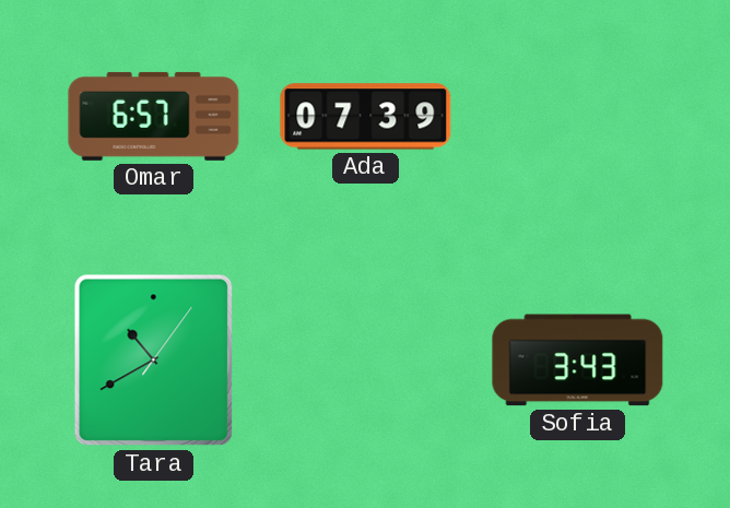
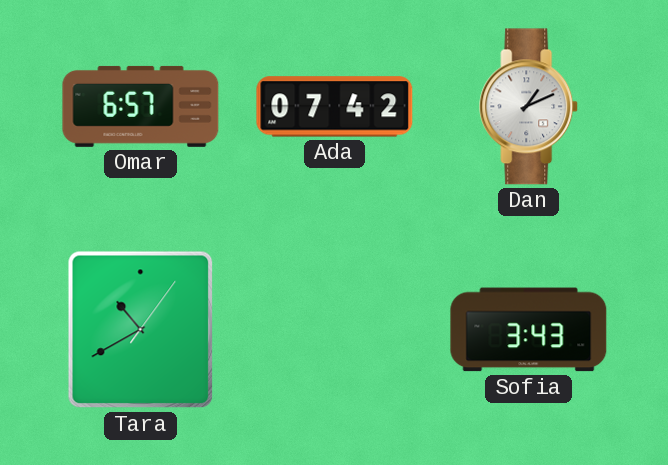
Ada: 07:39 -> 07:42
Dan: none -> 1:11
